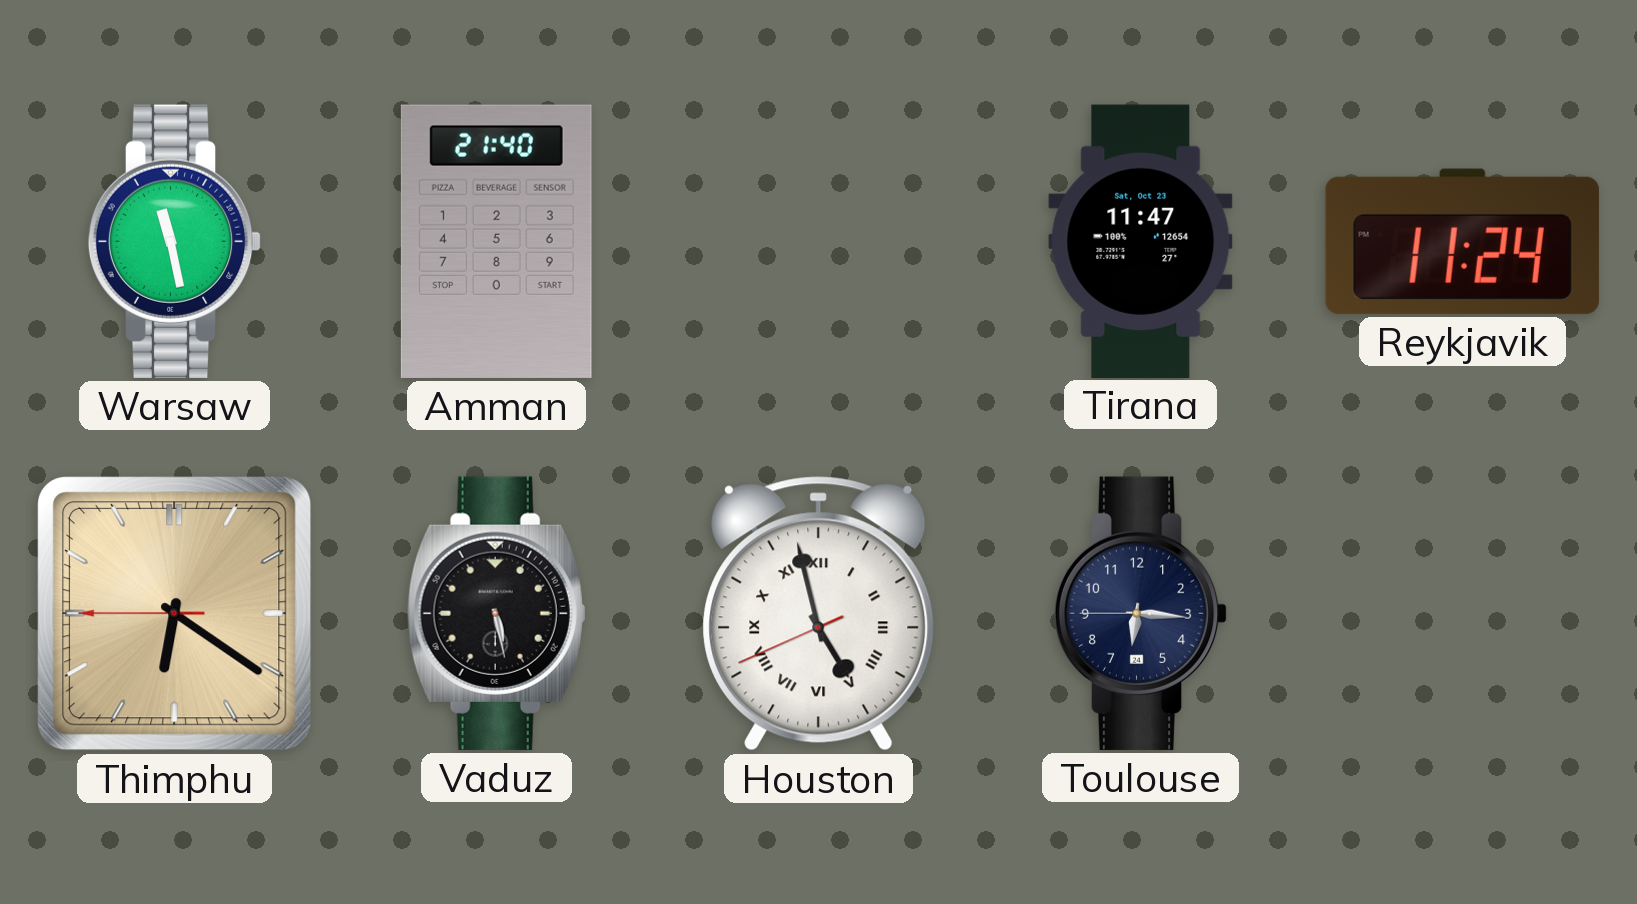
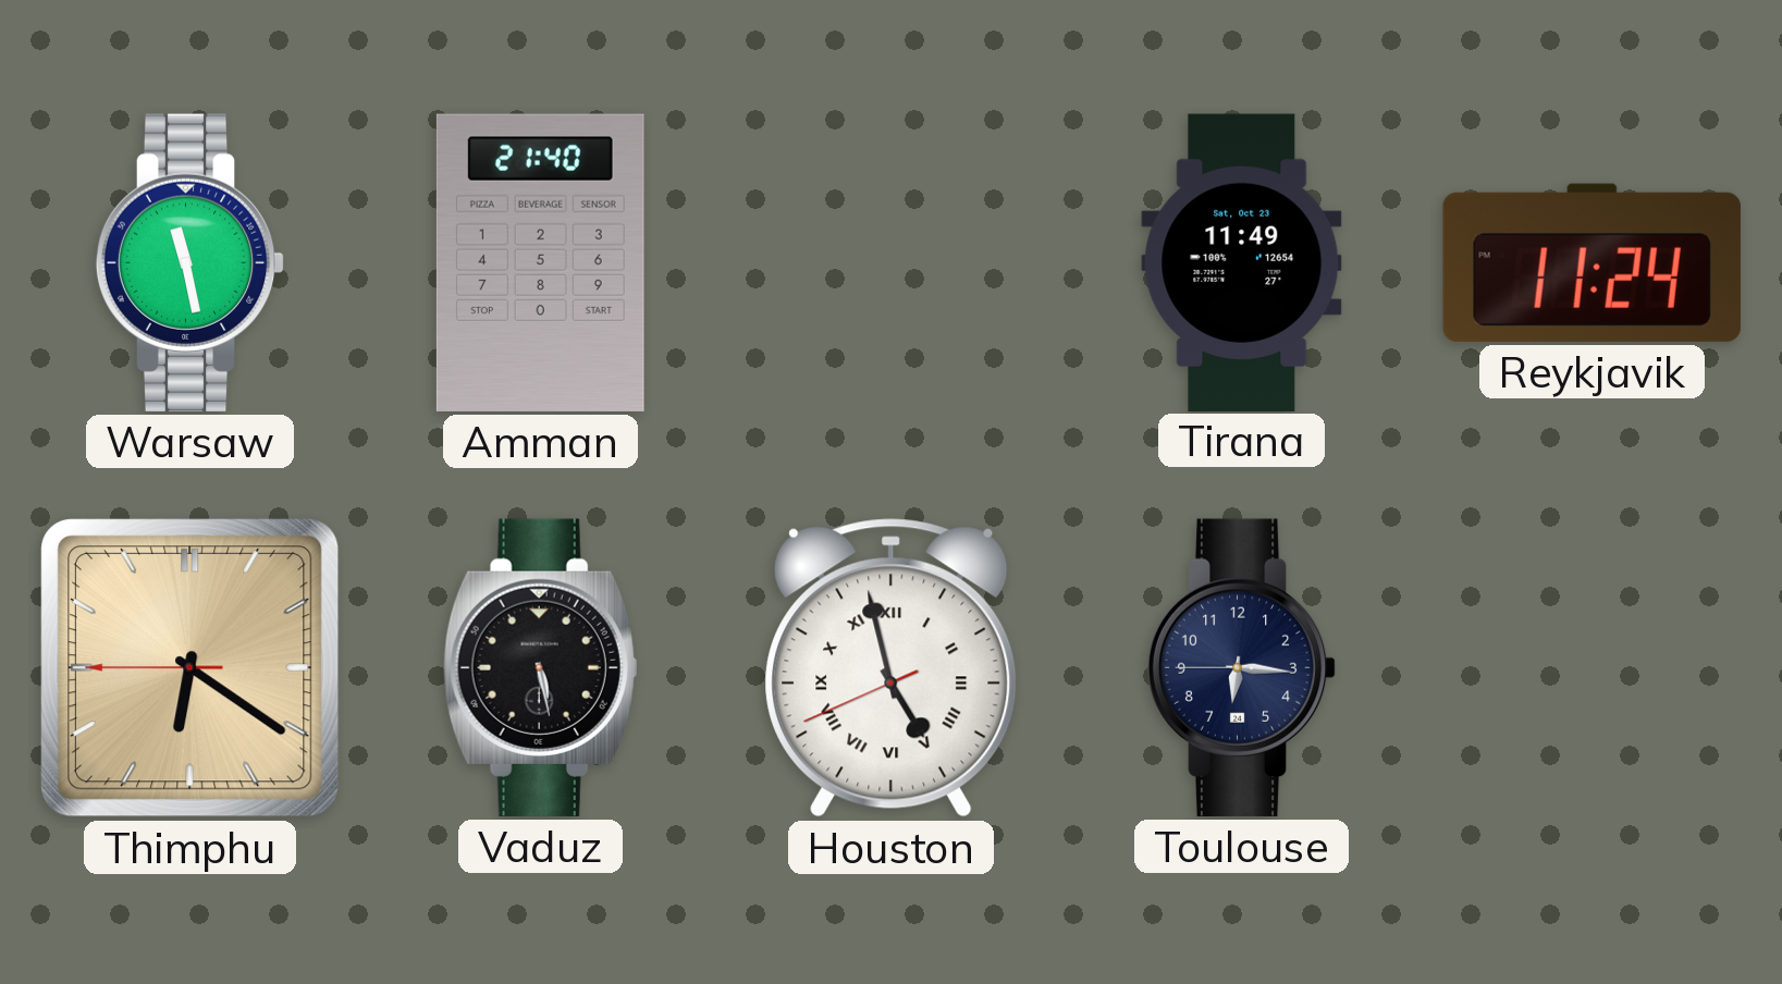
Tirana: 11:47 -> 11:49
